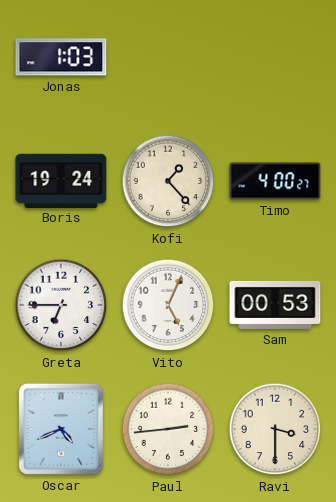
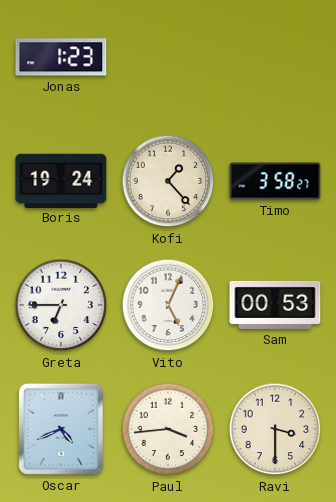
Jonas: 1:03 -> 1:23
Timo: 4:00 -> 3:58
Paul: 2:44 -> 3:44
